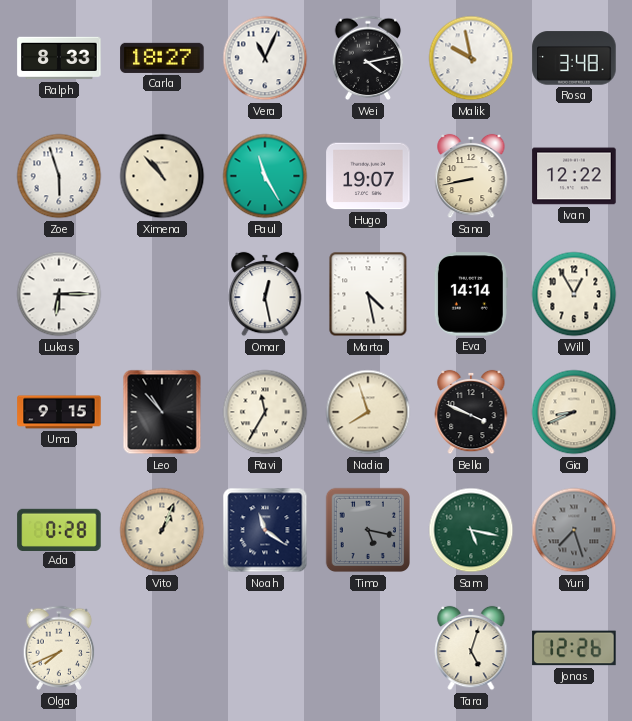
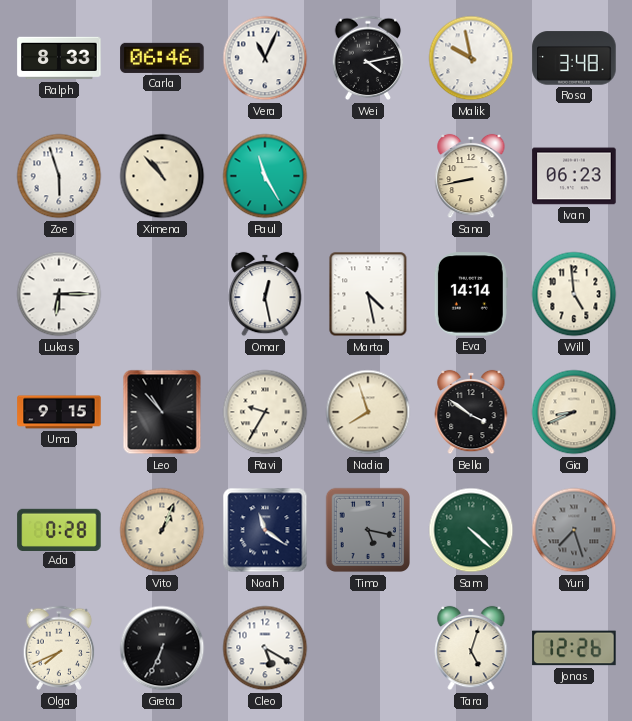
Carla: 18:27 -> 06:46
Hugo: 19:07 -> none
Ivan: 12:22 -> 06:23
Will: 12:55 -> 4:59
Ravi: 11:35 -> 9:35
Bella: 3:49 -> 3:51
Sam: 5:17 -> 4:22
Greta: none -> 6:34
Cleo: none -> 5:20
